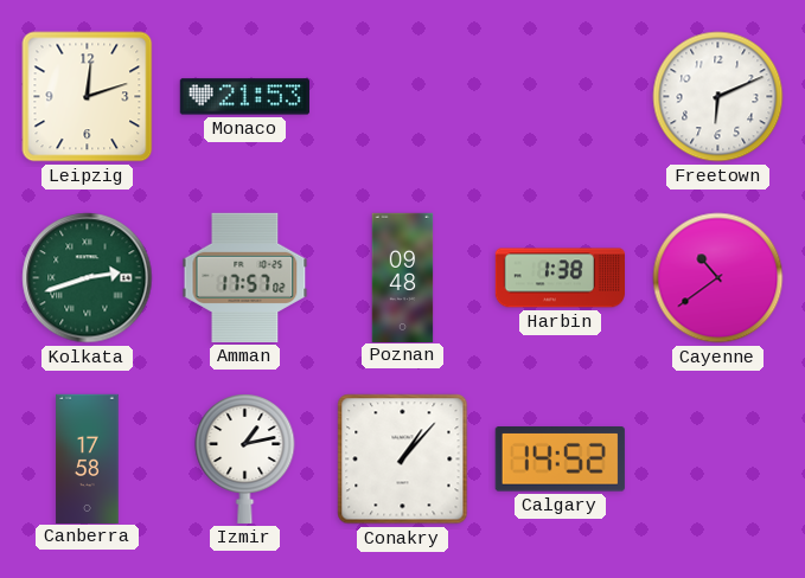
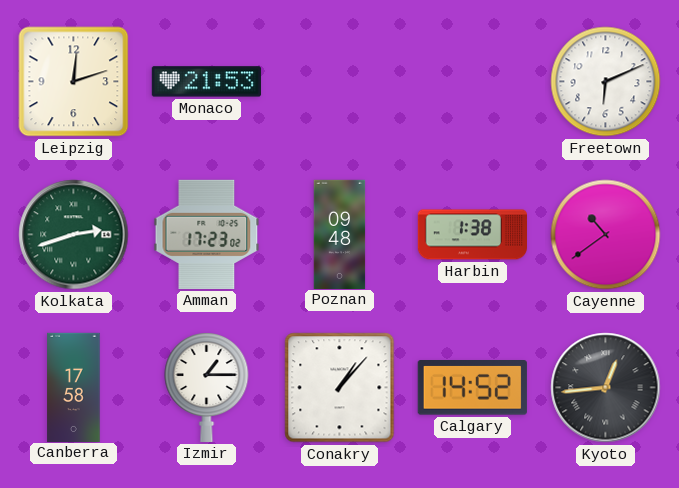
Amman: 17:57 -> 17:23
Izmir: 1:13 -> 1:15
Kyoto: none -> 12:44
